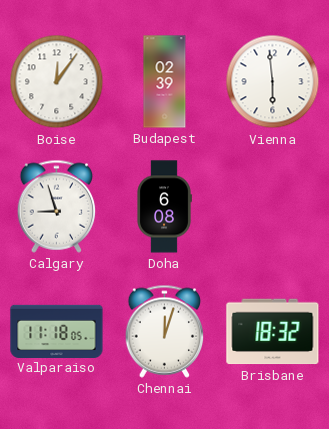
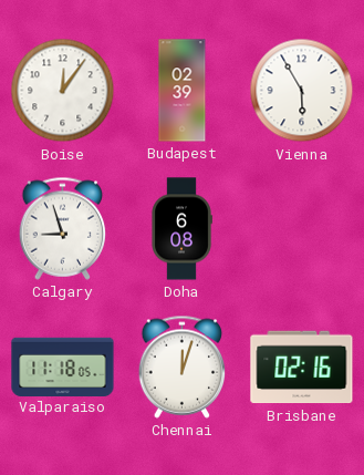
Vienna: 5:59 -> 5:55
Brisbane: 18:32 -> 02:16
